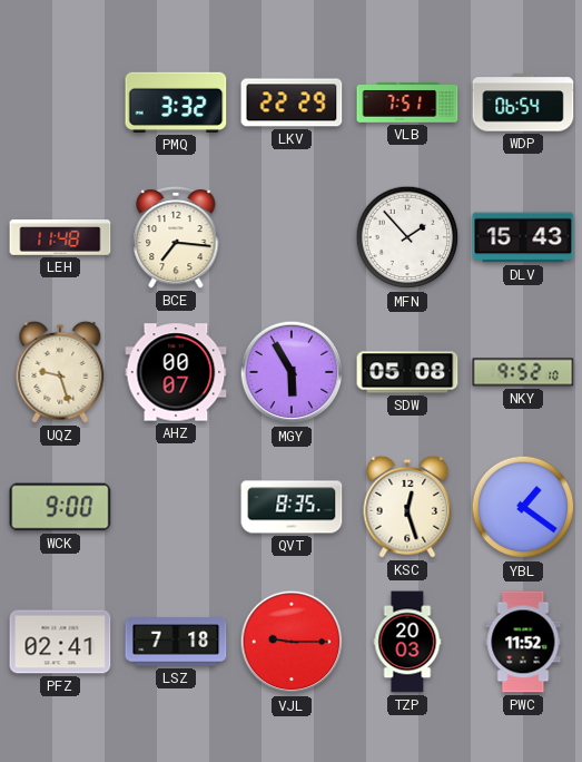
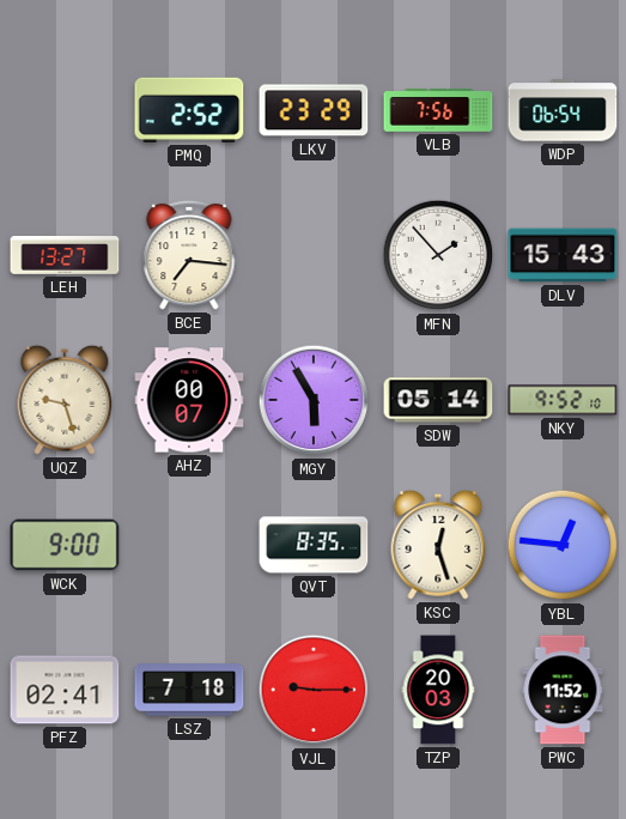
PMQ: 3:32 -> 2:52
LKV: 22:29 -> 23:29
VLB: 7:51 -> 7:56
LEH: 11:48 -> 13:27
SDW: 05:08 -> 05:14
YBL: 1:21 -> 12:46
